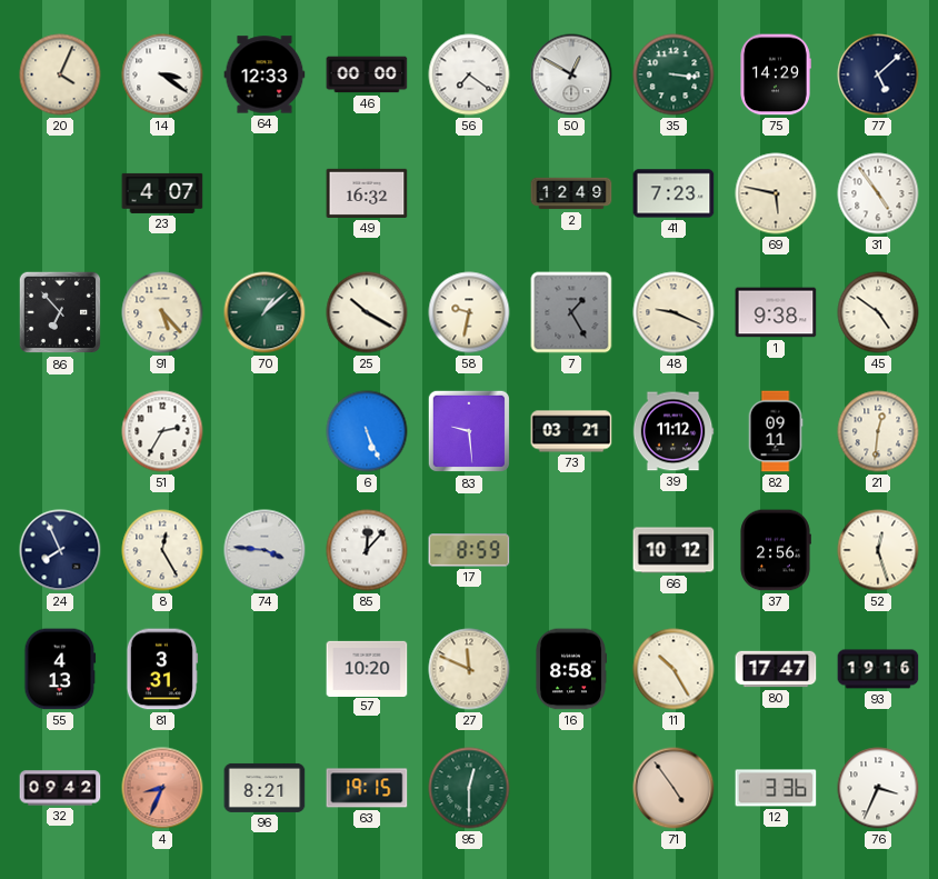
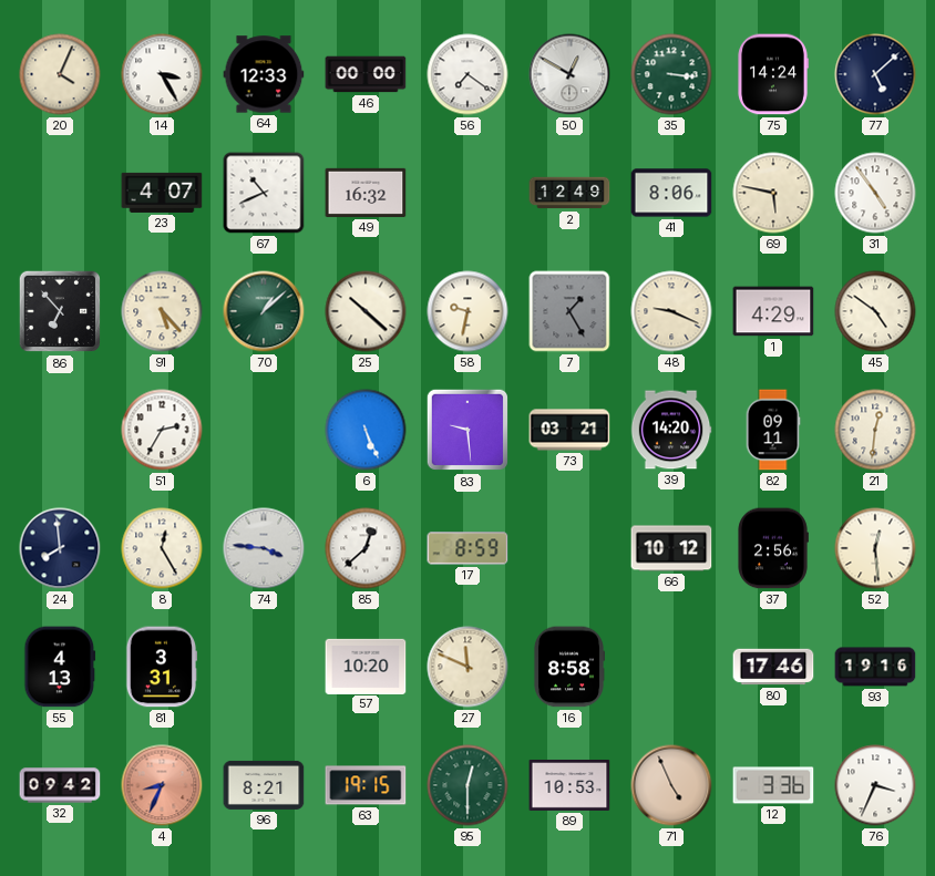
14: 3:21 -> 3:25
75: 14:29 -> 14:24
67: none -> 10:41
41: 7:23 -> 8:06
25: 10:20 -> 10:22
1: 9:38 -> 4:29
39: 11:12 -> 14:20
24: 7:56 -> 7:59
85: 12:07 -> 12:38
52: 12:27 -> 12:29
11: 10:25 -> none
80: 17:47 -> 17:46
89: none -> 10:53
71: 4:54 -> 4:56
